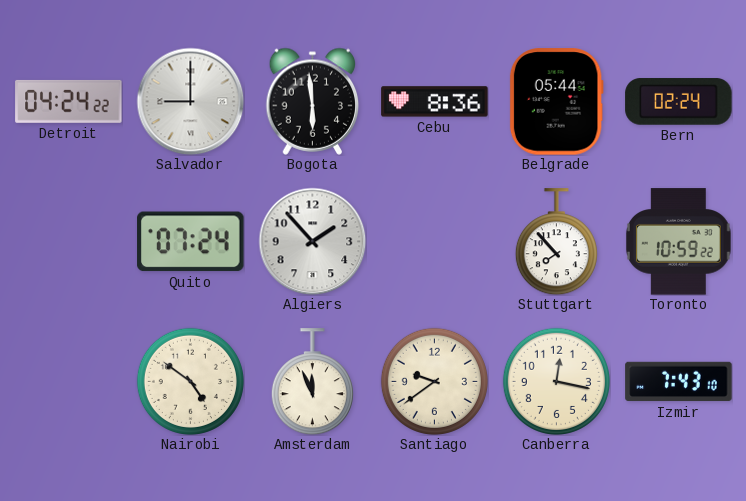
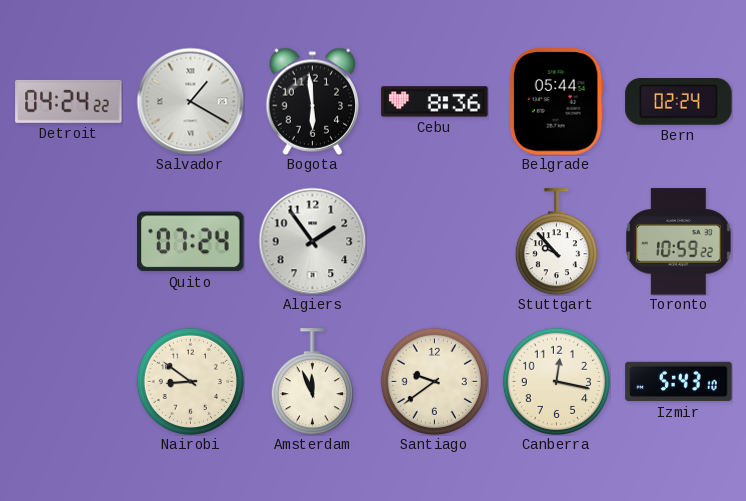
Salvador: 9:00 -> 1:20
Algiers: 1:53 -> 1:54
Stuttgart: 7:53 -> 9:53
Nairobi: 4:51 -> 8:51
Izmir: 7:43 -> 5:43
